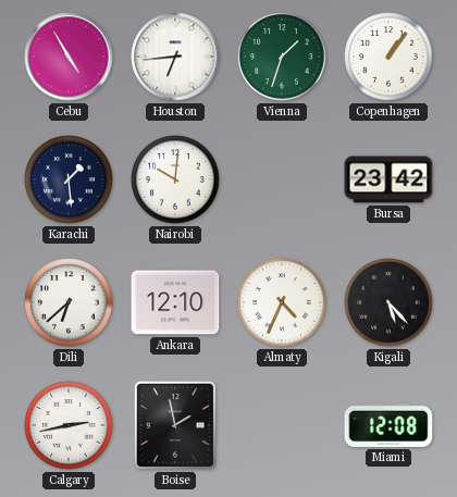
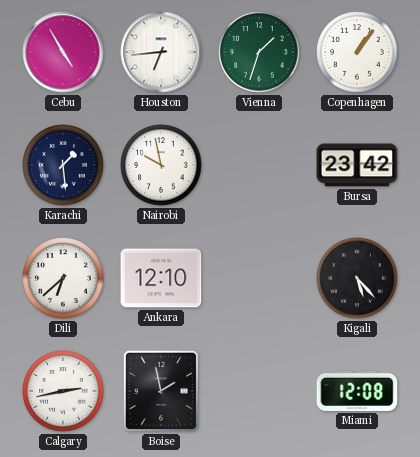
Nairobi: 10:01 -> 9:58
Almaty: 4:34 -> none
